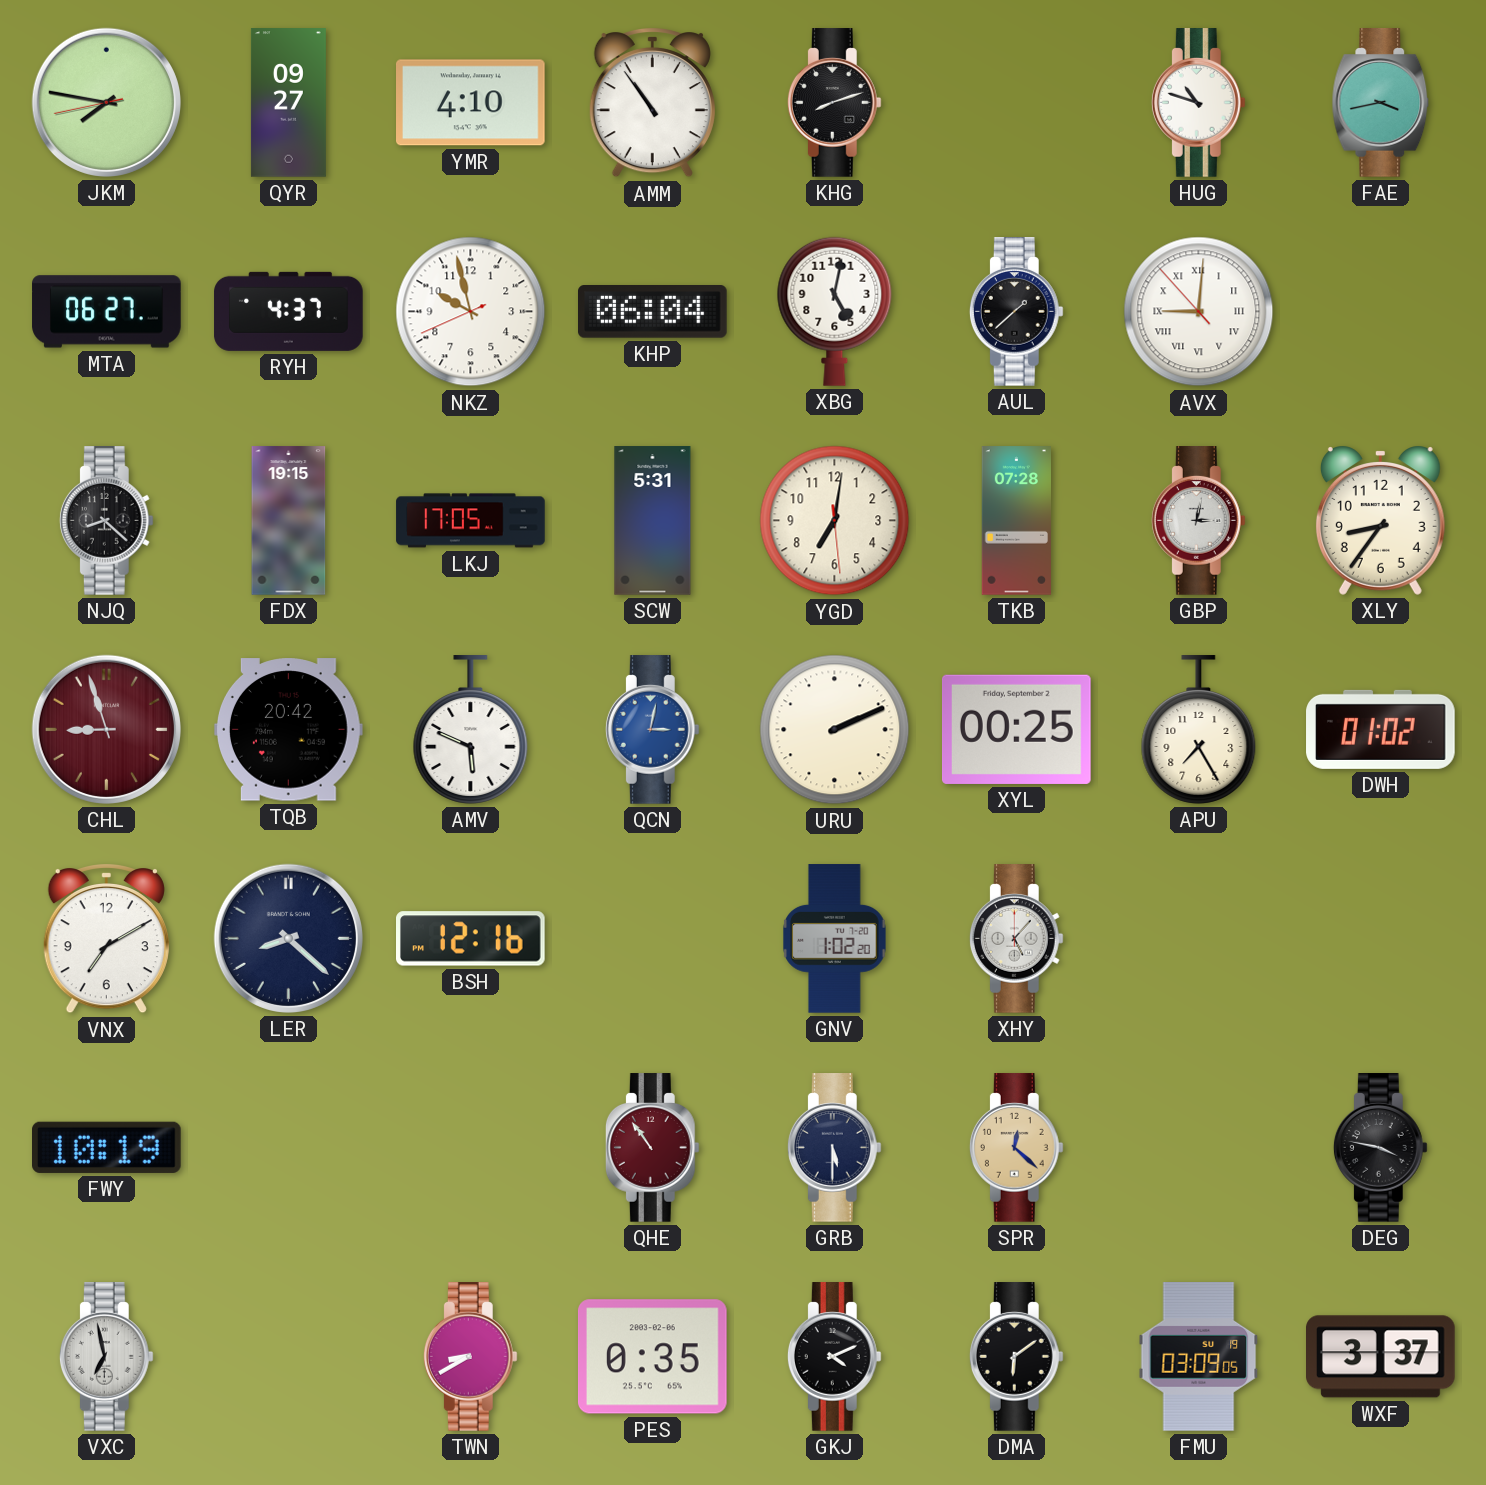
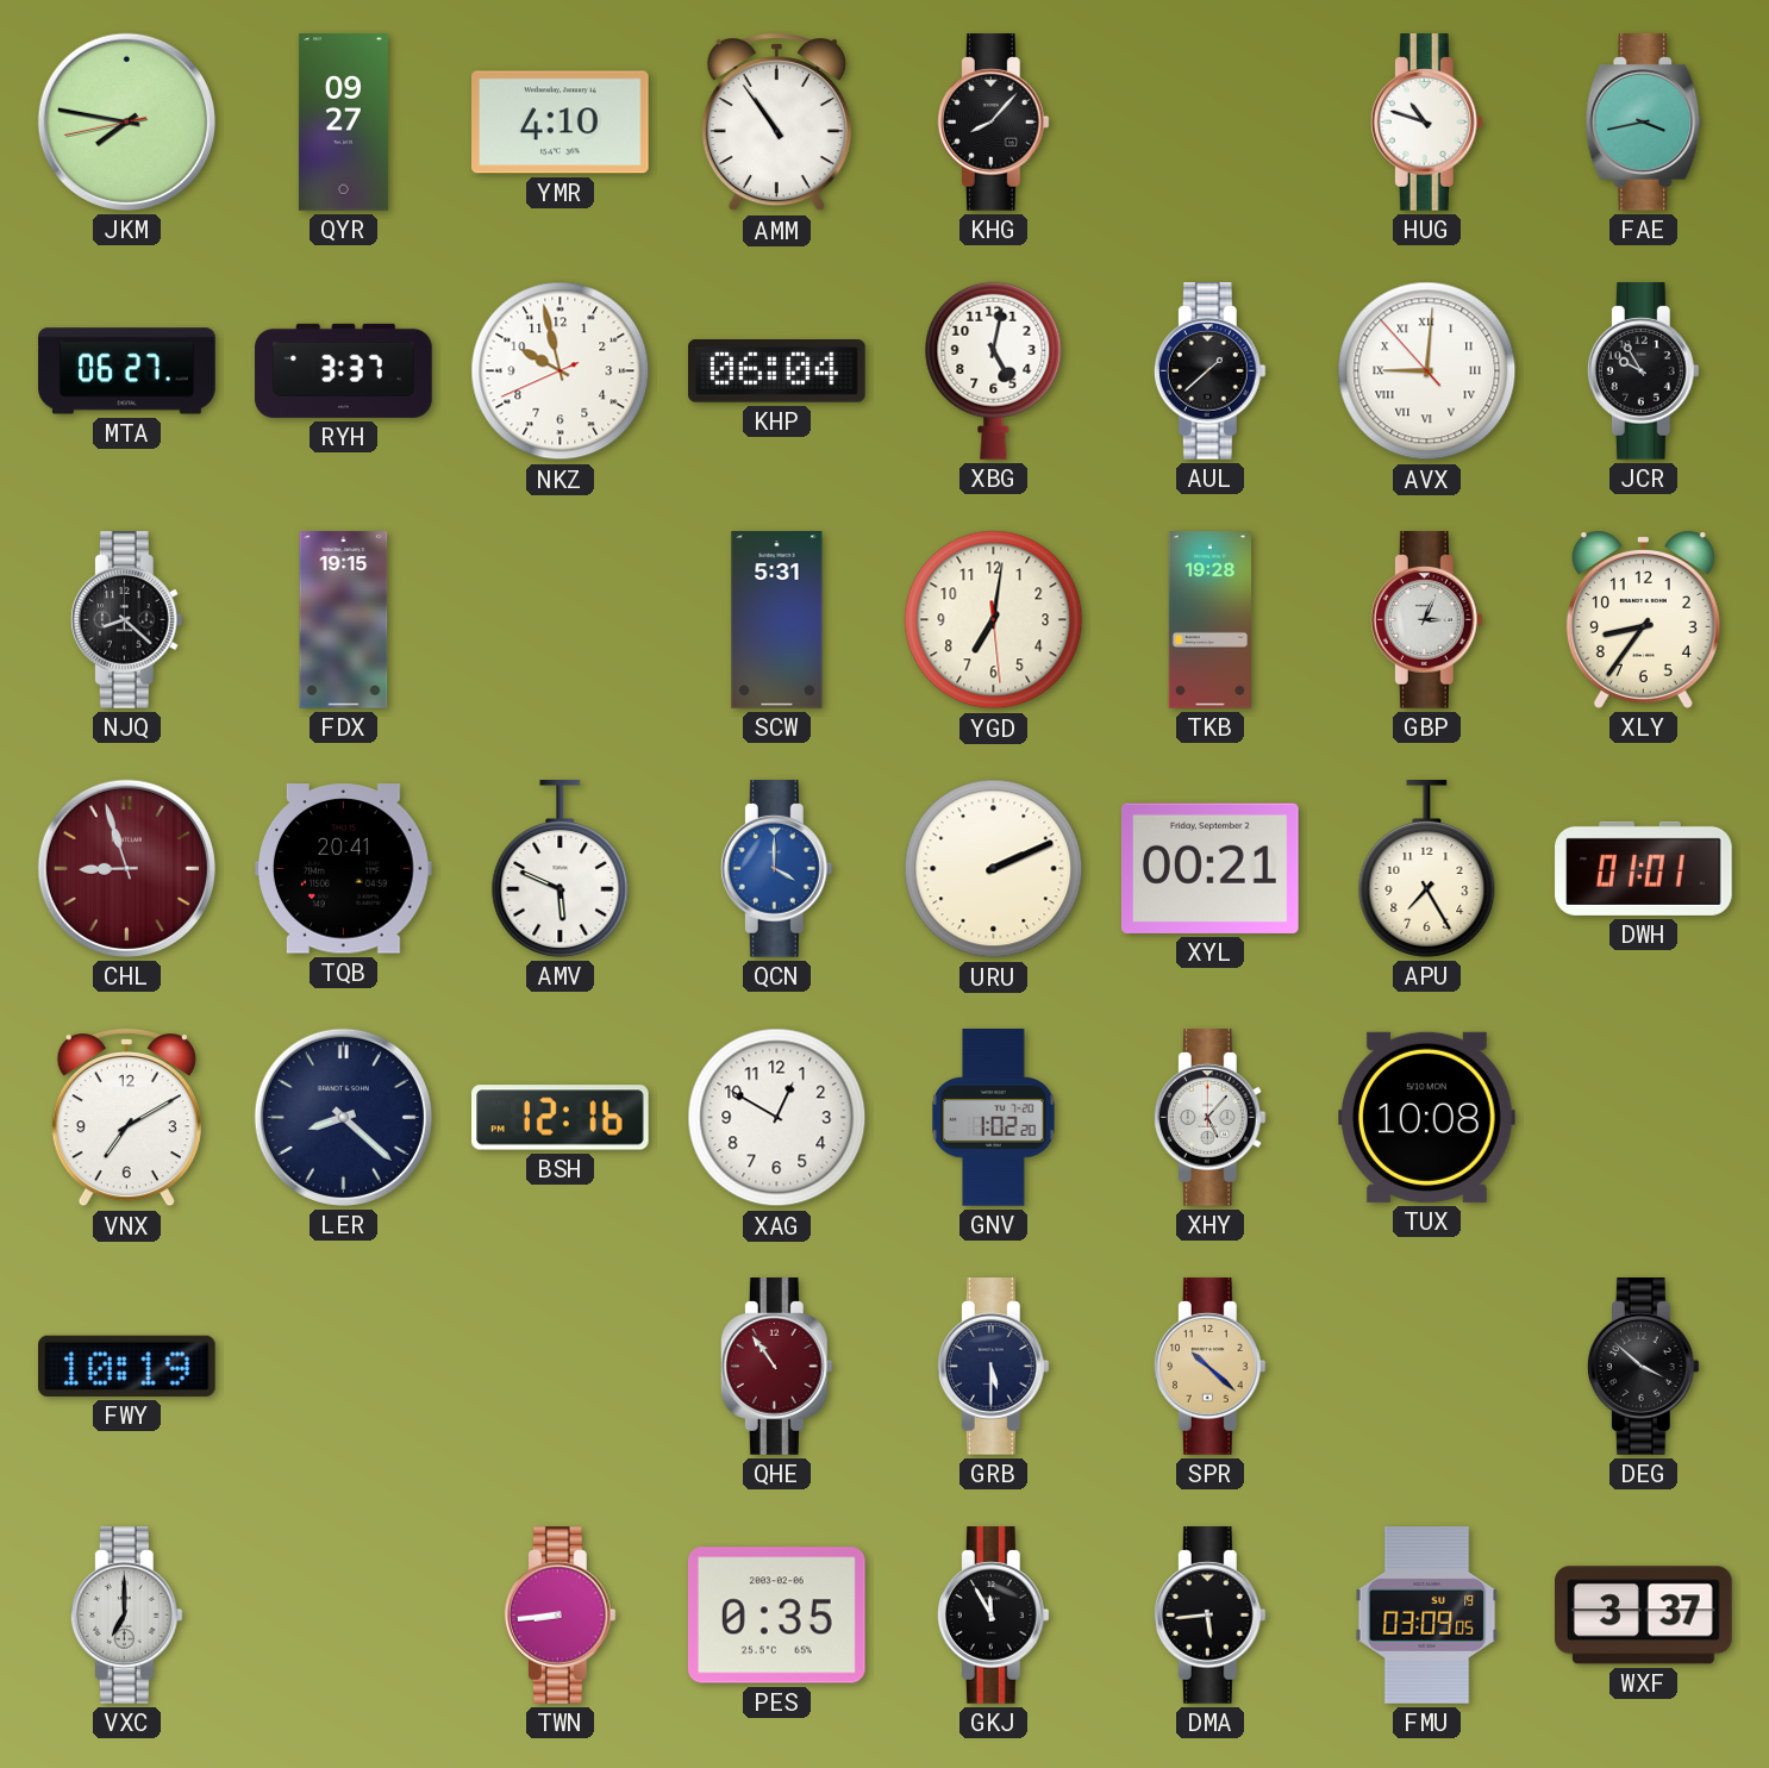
KHG: 8:12 -> 8:07
RYH: 4:37 -> 3:37
JCR: none -> 9:55
LKJ: 17:05 -> none
TKB: 07:28 -> 19:28
GBP: 3:02 -> 3:04
TQB: 20:42 -> 20:41
QCN: 3:02 -> 4:00
XYL: 00:25 -> 00:21
DWH: 01:02 -> 01:01
XAG: none -> 12:50
TUX: none -> 10:08
SPR: 12:22 -> 10:22
DEG: 3:47 -> 3:52
VXC: 6:58 -> 7:00
TWN: 8:40 -> 8:44
GKJ: 4:11 -> 11:55
DMA: 6:09 -> 5:44
